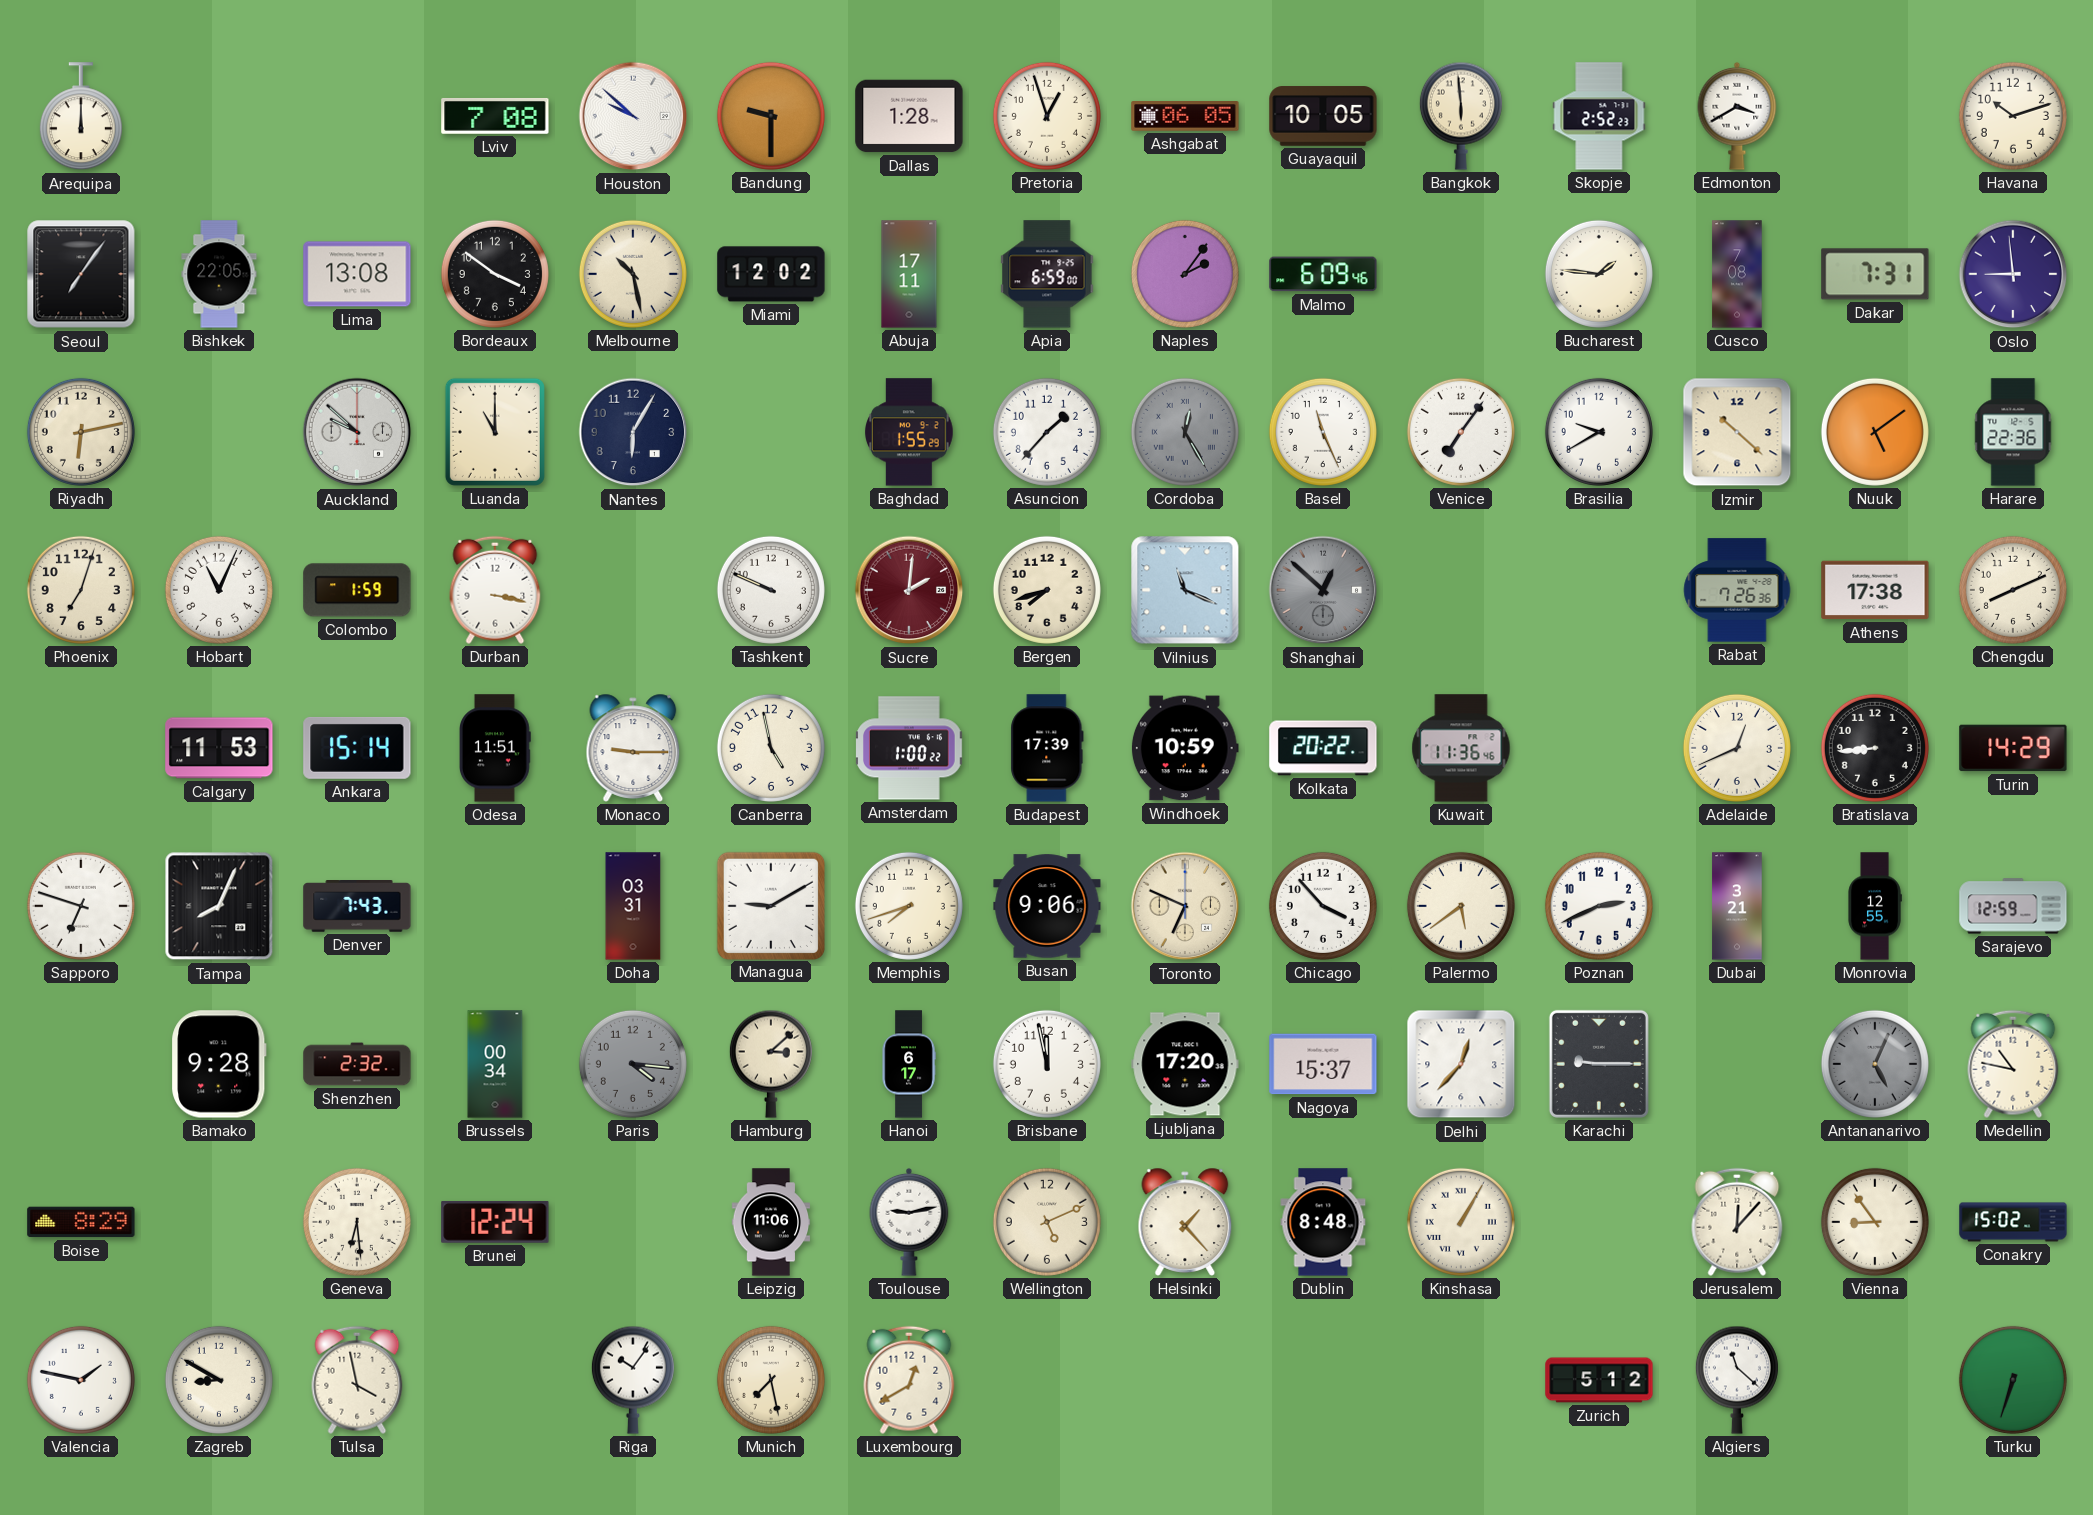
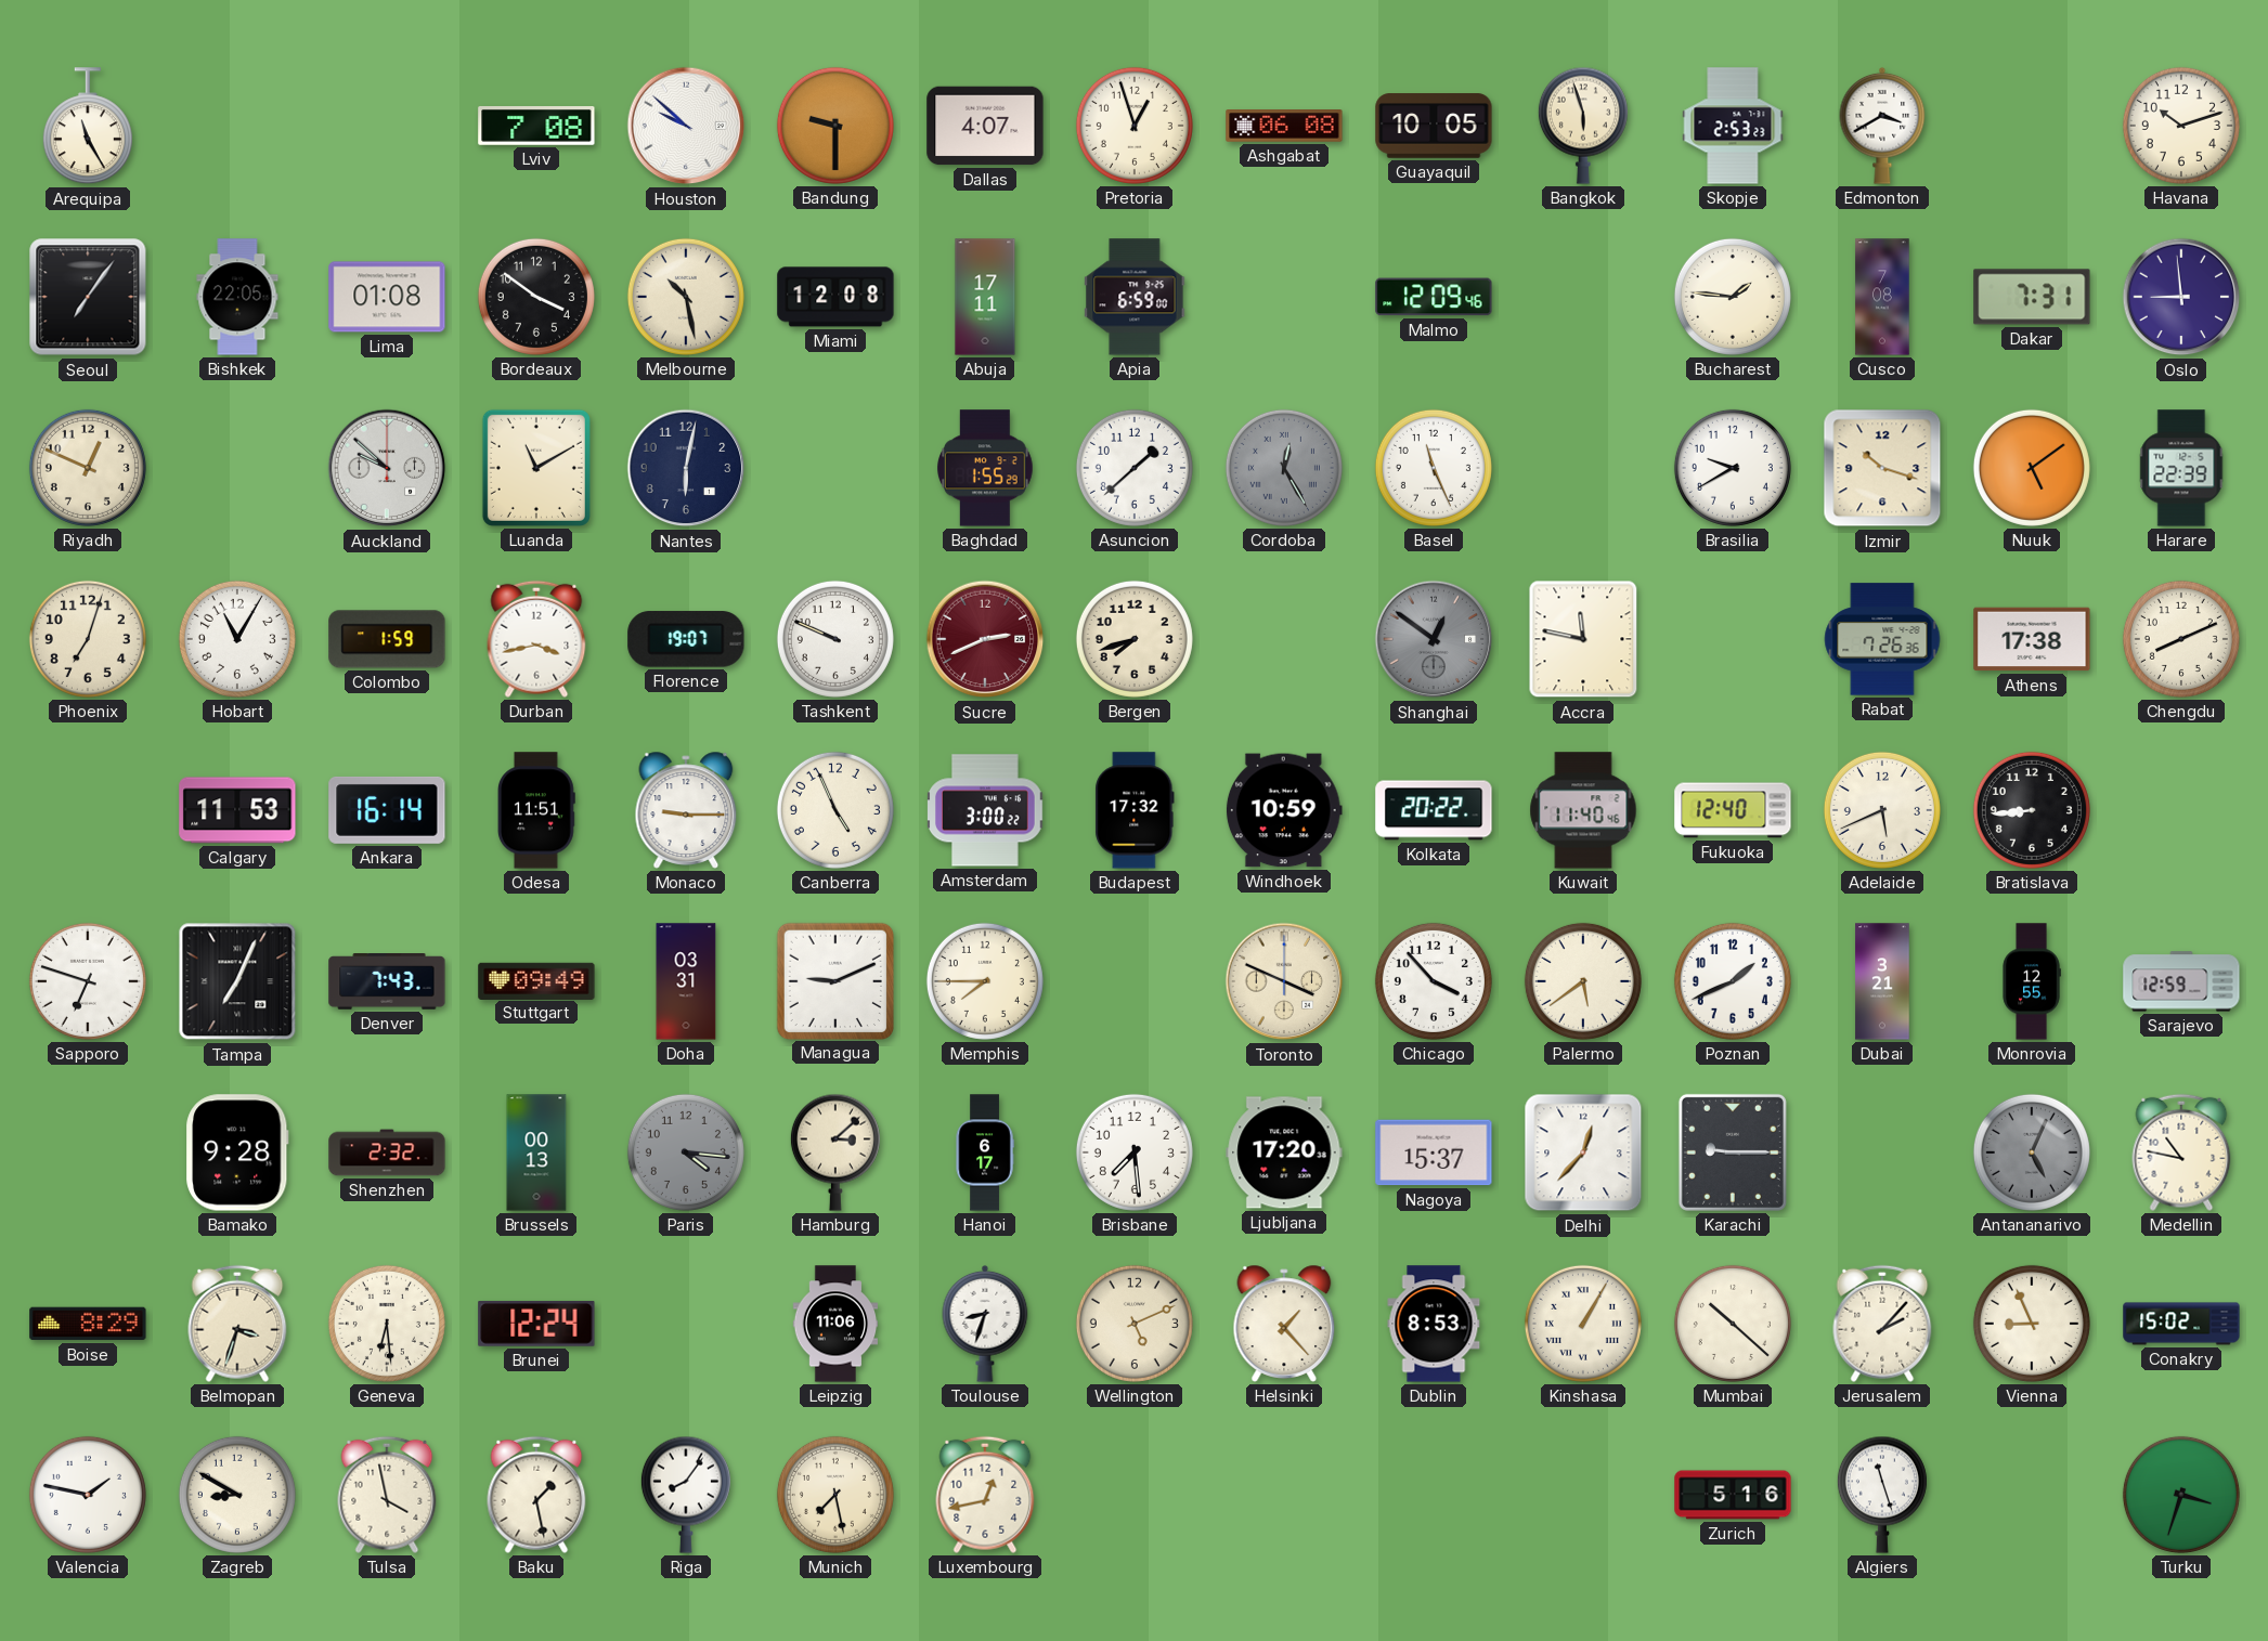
Arequipa: 12:00 -> 11:25
Dallas: 1:28 -> 4:07
Ashgabat: 06:05 -> 06:08
Bangkok: 5:59 -> 5:57
Skopje: 2:52 -> 2:53
Lima: 13:08 -> 01:08
Miami: 12:02 -> 12:08
Naples: 2:06 -> none
Malmo: 6:09 -> 12:09
Riyadh: 6:13 -> 12:49
Luanda: 11:00 -> 11:10
Nantes: 6:05 -> 6:02
Asuncion: 1:37 -> 1:38
Venice: 7:06 -> none
Izmir: 10:22 -> 10:18
Harare: 22:36 -> 22:39
Hobart: 11:04 -> 11:05
Durban: 3:17 -> 3:43
Florence: none -> 19:07
Sucre: 2:01 -> 2:41
Vilnius: 11:19 -> none
Shanghai: 12:52 -> 12:51
Accra: none -> 11:47
Ankara: 15:14 -> 16:14
Canberra: 4:58 -> 4:56
Amsterdam: 1:00 -> 3:00
Budapest: 17:39 -> 17:32
Kuwait: 11:36 -> 11:40
Fukuoka: none -> 12:40
Adelaide: 12:41 -> 5:41
Turin: 14:29 -> none
Tampa: 8:04 -> 7:04
Stuttgart: none -> 09:49
Managua: 9:10 -> 9:11
Memphis: 7:42 -> 7:45
Busan: 9:06 -> none
Toronto: 6:49 -> 3:49
Poznan: 2:41 -> 1:41
Brussels: 00:34 -> 00:13
Brisbane: 11:58 -> 7:29
Belmopan: none -> 3:33
Toulouse: 9:13 -> 8:33
Dublin: 8:48 -> 8:53
Mumbai: none -> 10:22
Jerusalem: 12:07 -> 2:07
Vienna: 8:54 -> 8:56
Baku: none -> 1:28
Riga: 10:06 -> 8:06
Luxembourg: 12:40 -> 12:43
Zurich: 5:12 -> 5:16
Algiers: 11:22 -> 11:27
Turku: 6:33 -> 3:33
